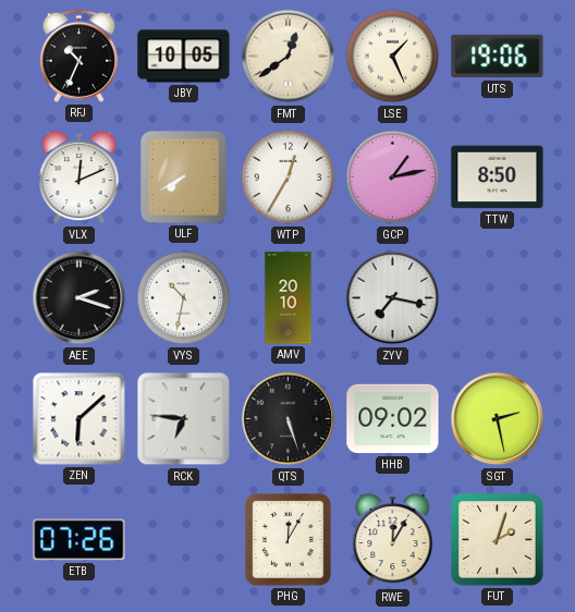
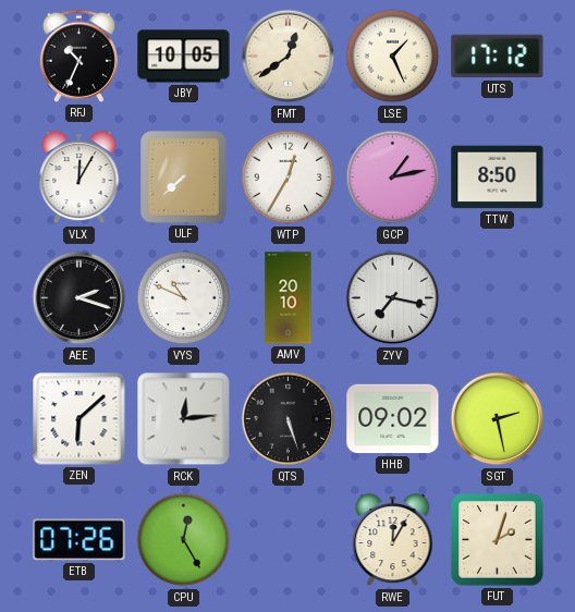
UTS: 19:06 -> 17:12
VLX: 12:11 -> 12:05
ULF: 7:40 -> 7:38
VYS: 10:32 -> 10:49
RCK: 6:46 -> 12:14
CPU: none -> 12:25
PHG: 12:05 -> none
